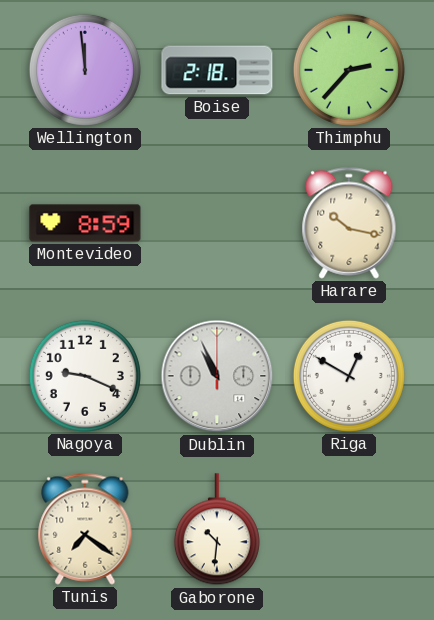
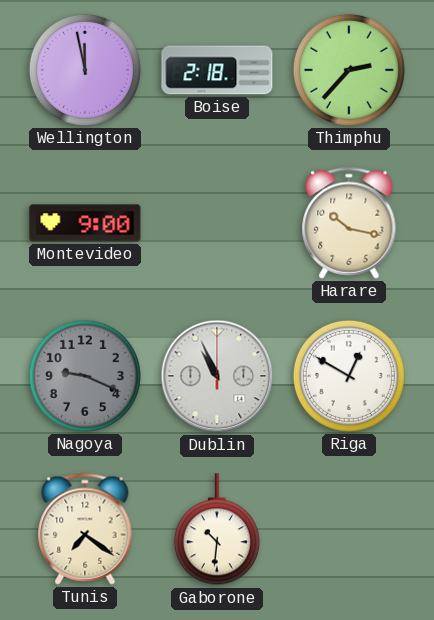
Wellington: 11:59 -> 11:58
Montevideo: 8:59 -> 9:00
Nagoya dial: white -> grey
